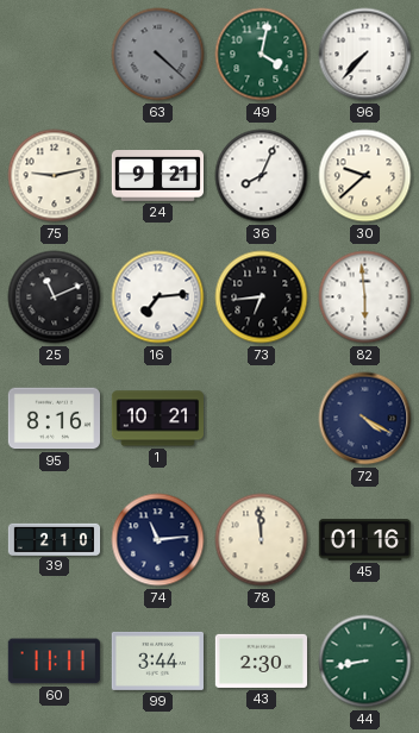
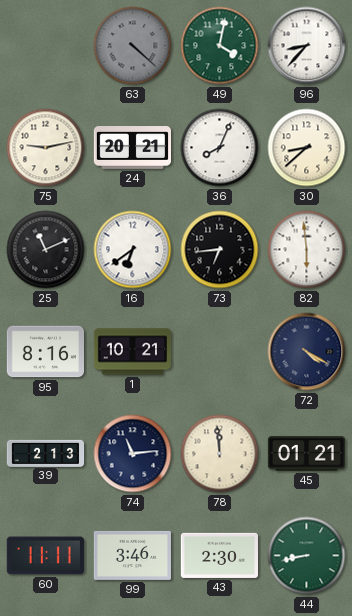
96: 7:37 -> 8:37
24: 9:21 -> 20:21
30: 9:38 -> 8:38
16: 7:14 -> 6:39
39: 2:10 -> 2:13
45: 01:16 -> 01:21
99: 3:44 -> 3:46
